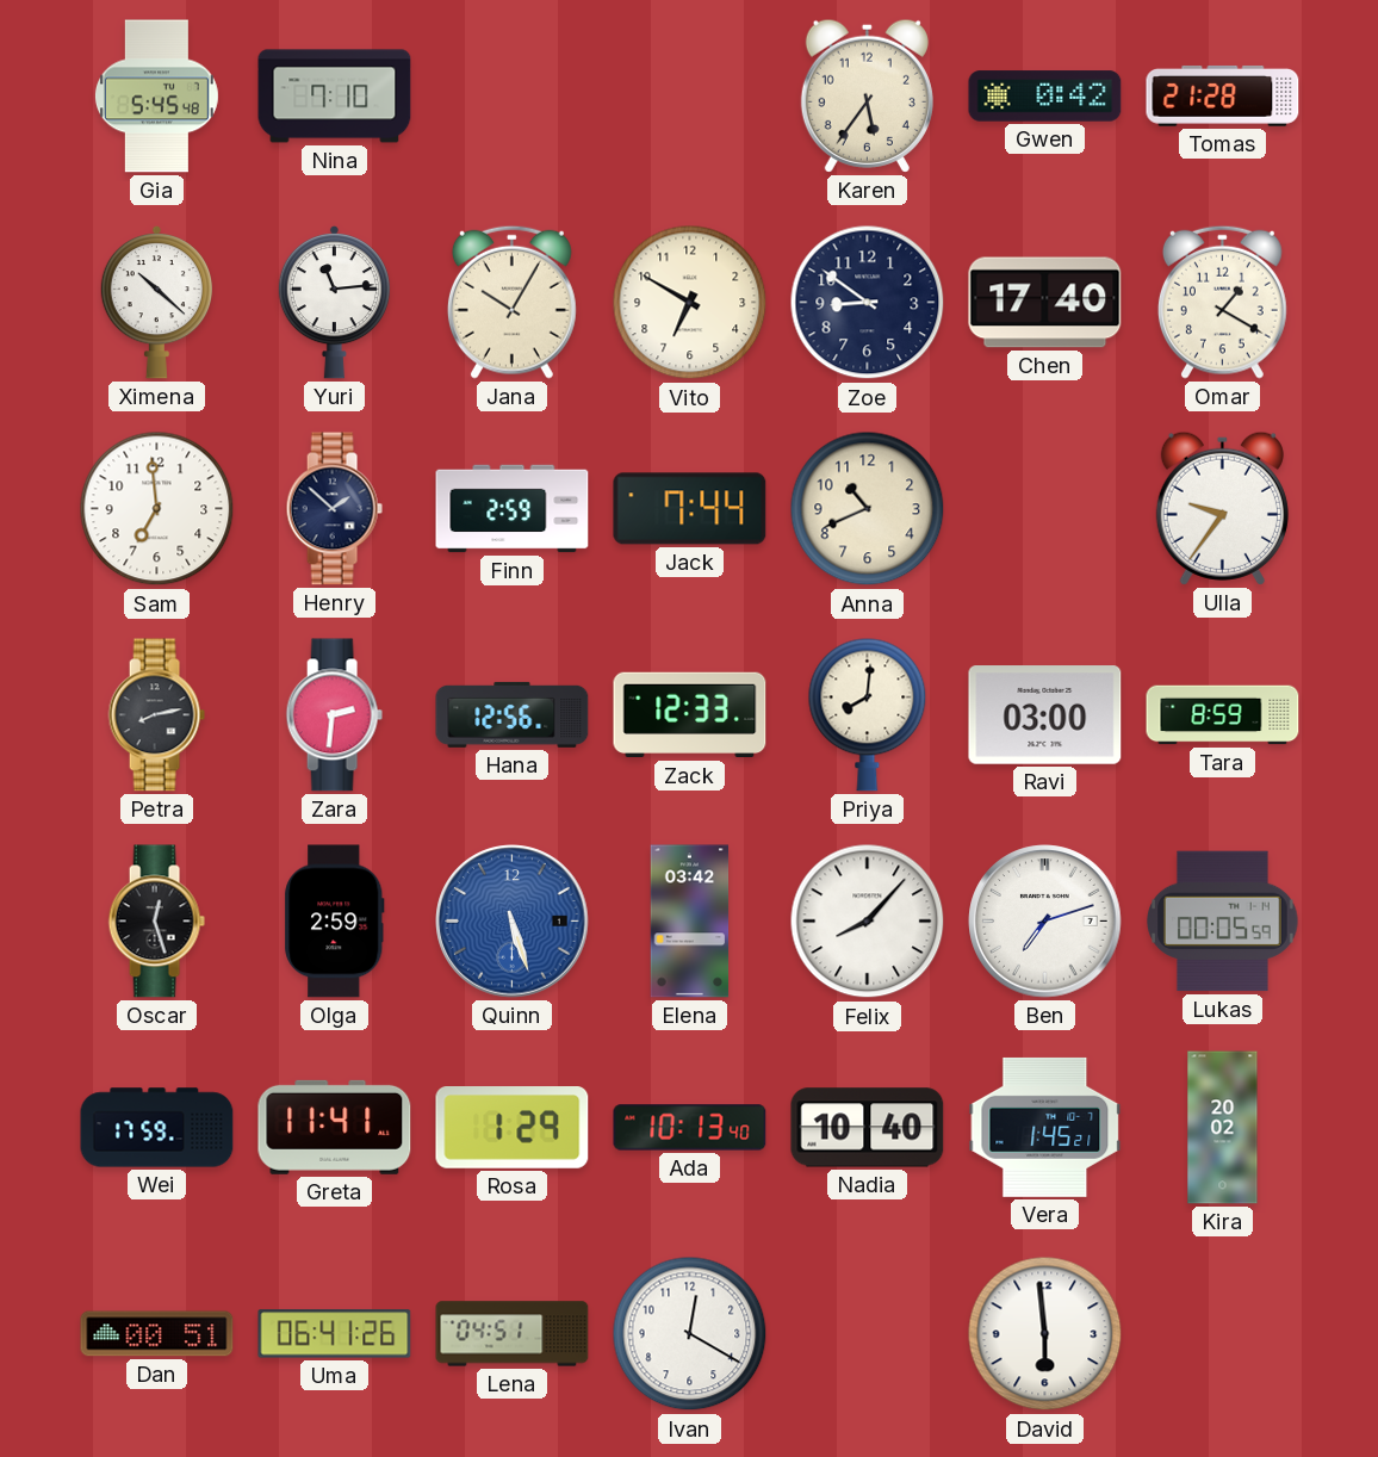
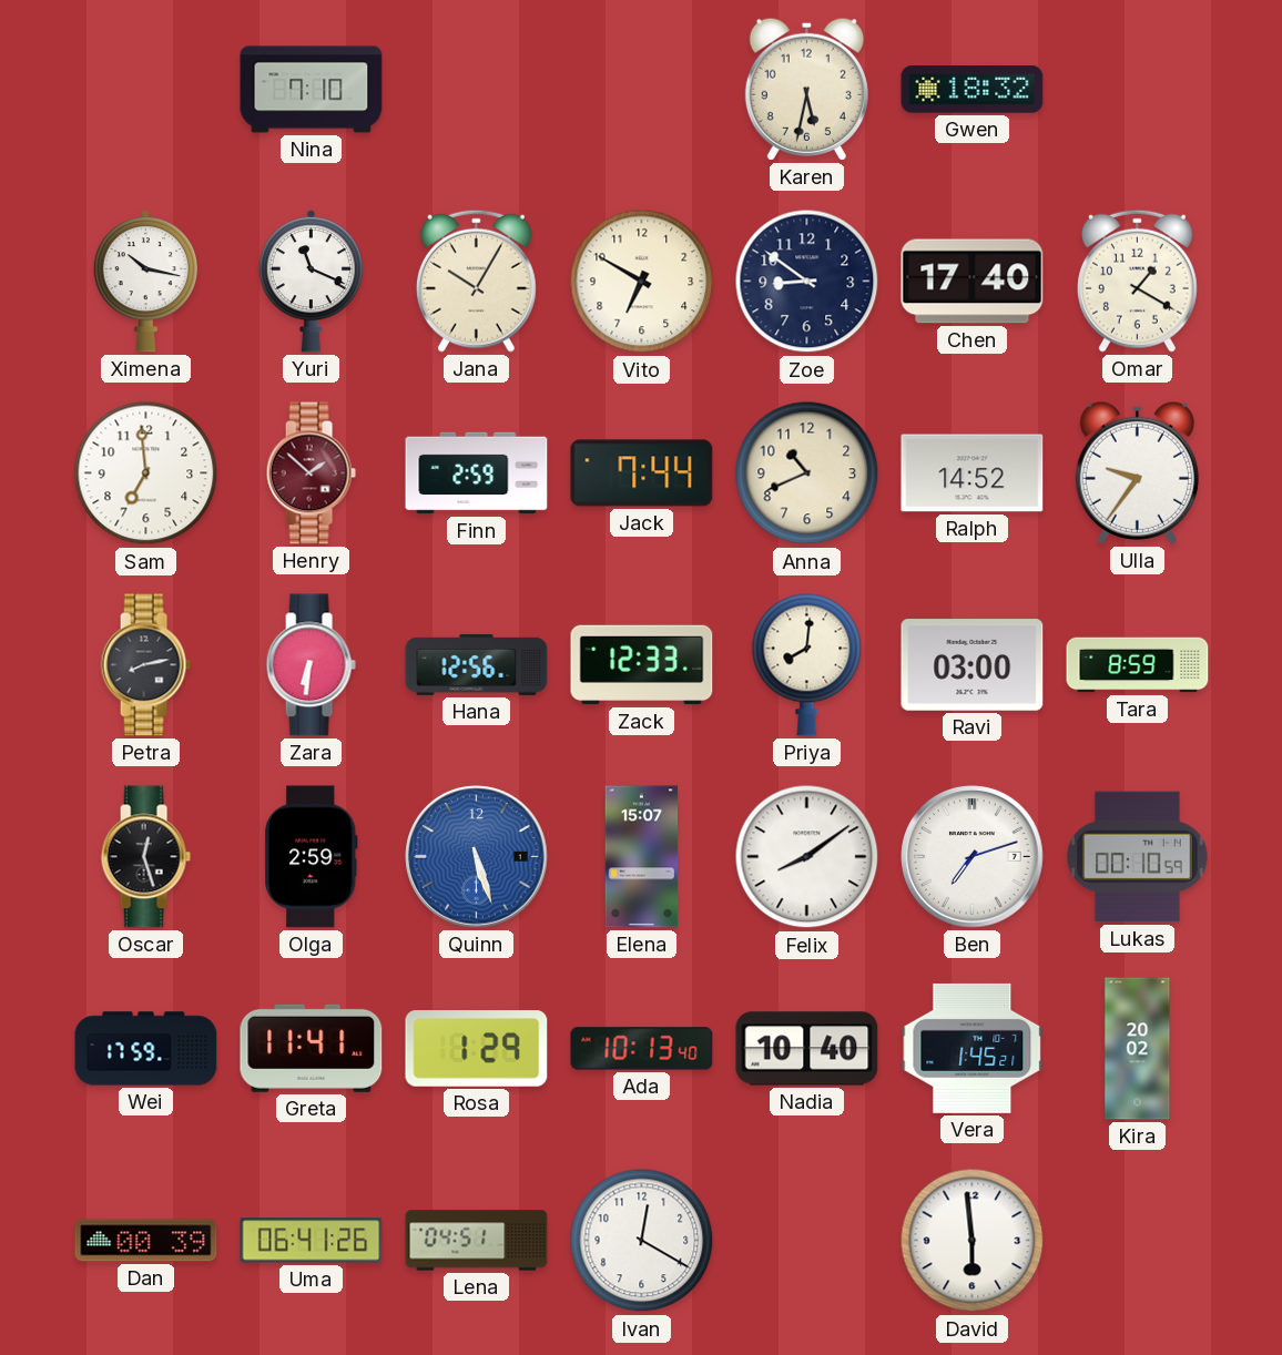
Gia: 5:45 -> none
Karen: 5:36 -> 5:32
Gwen: 0:42 -> 18:32
Tomas: 21:28 -> none
Ximena: 10:22 -> 10:17
Yuri: 11:14 -> 11:19
Henry dial: navy -> burgundy
Ralph: none -> 14:52
Zara: 2:31 -> 6:31
Elena: 03:42 -> 15:07
Felix: 8:07 -> 8:09
Lukas: 00:05 -> 00:10
Dan: 00:51 -> 00:39
